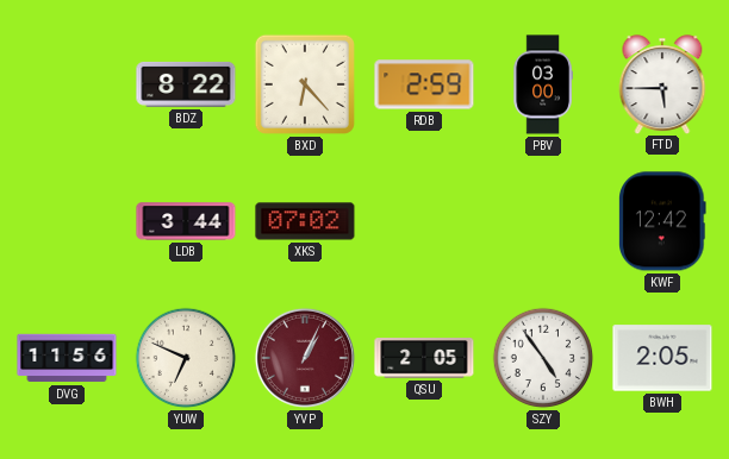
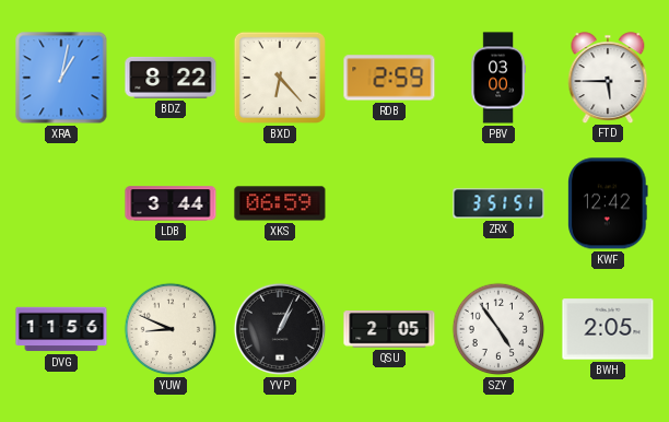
XRA: none -> 1:02
XKS: 07:02 -> 06:59
ZRX: none -> 3:51
YUW: 6:49 -> 8:49
YVP dial: burgundy -> black
